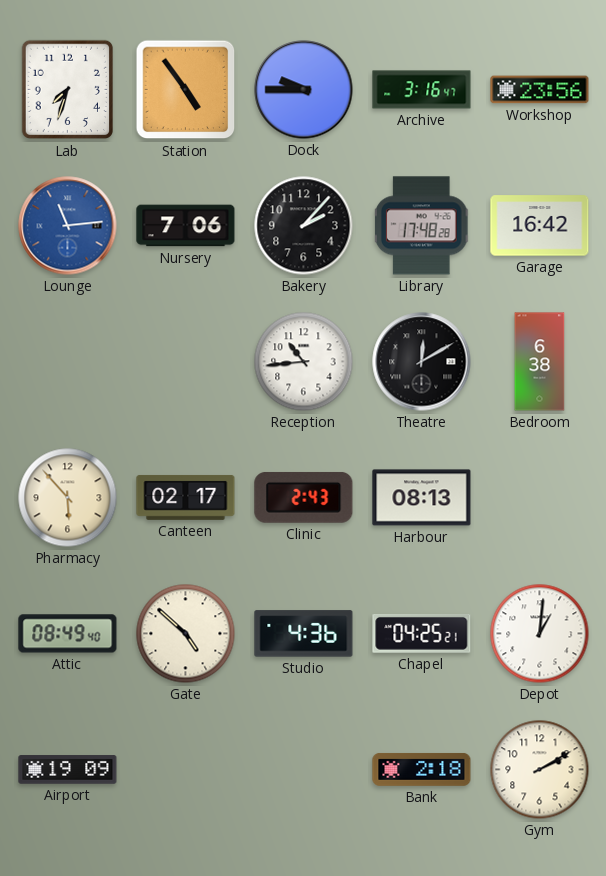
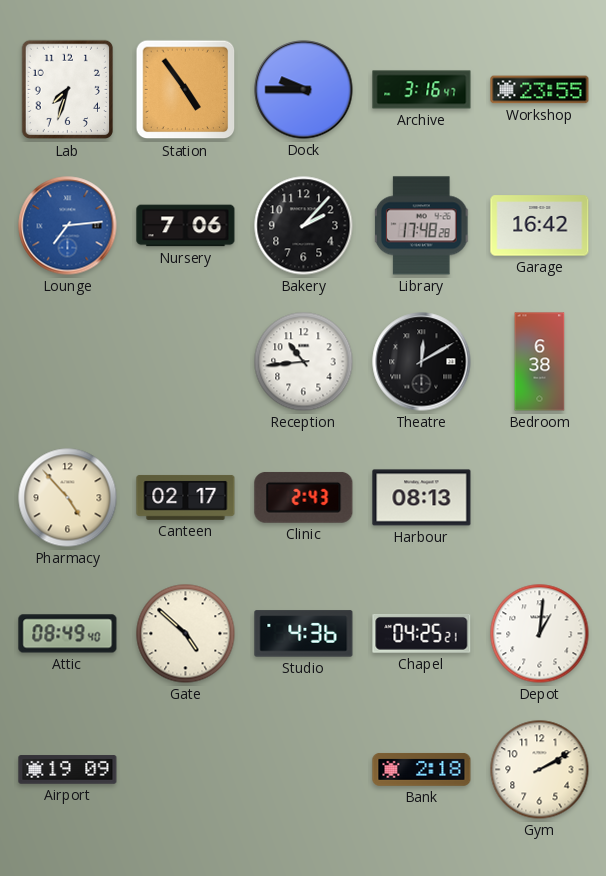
Workshop: 23:56 -> 23:55
Lounge: 11:14 -> 7:14
Pharmacy: 5:53 -> 4:53
